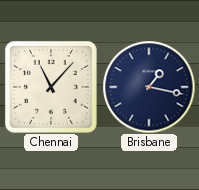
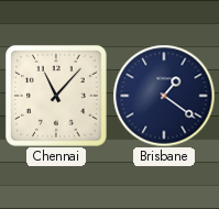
Brisbane: 1:17 -> 1:21
